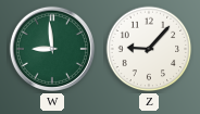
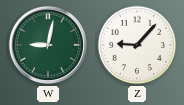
W: 8:59 -> 9:02
